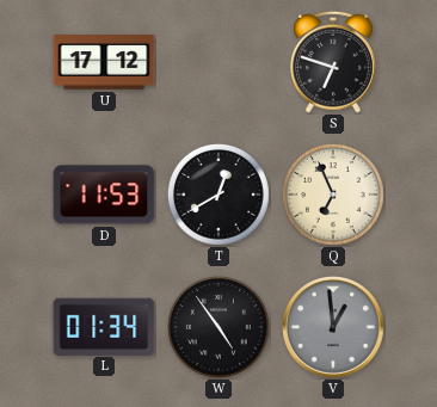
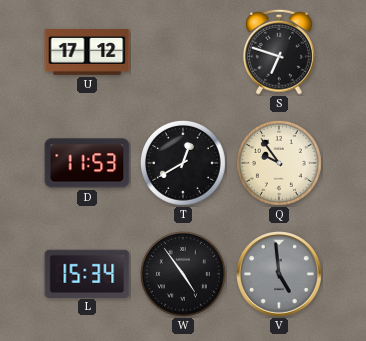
Q: 6:56 -> 9:54
L: 01:34 -> 15:34
V: 12:59 -> 4:59
